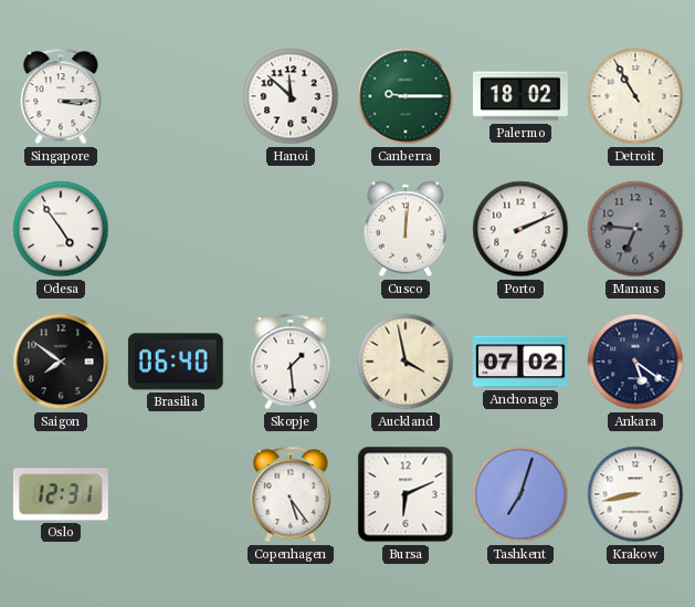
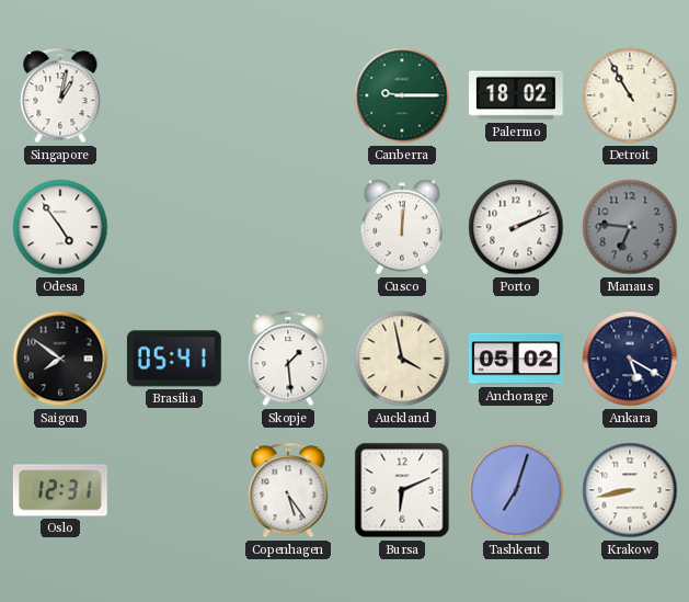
Singapore: 3:15 -> 1:02
Hanoi: 11:52 -> none
Brasilia: 06:40 -> 05:41
Anchorage: 07:02 -> 05:02
Ankara: 5:21 -> 5:20
